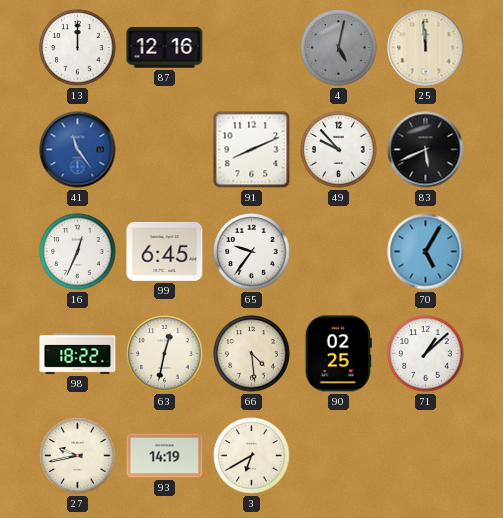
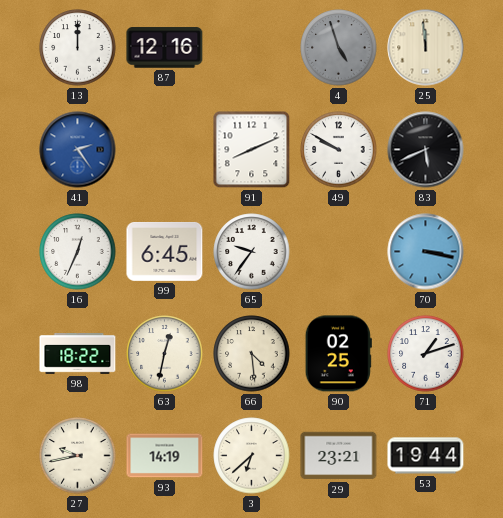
4: 5:02 -> 4:57
41: 11:24 -> 2:24
49: 9:53 -> 9:50
70: 5:05 -> 3:17
71: 1:08 -> 1:12
3: 6:40 -> 6:38
29: none -> 23:21
53: none -> 19:44
